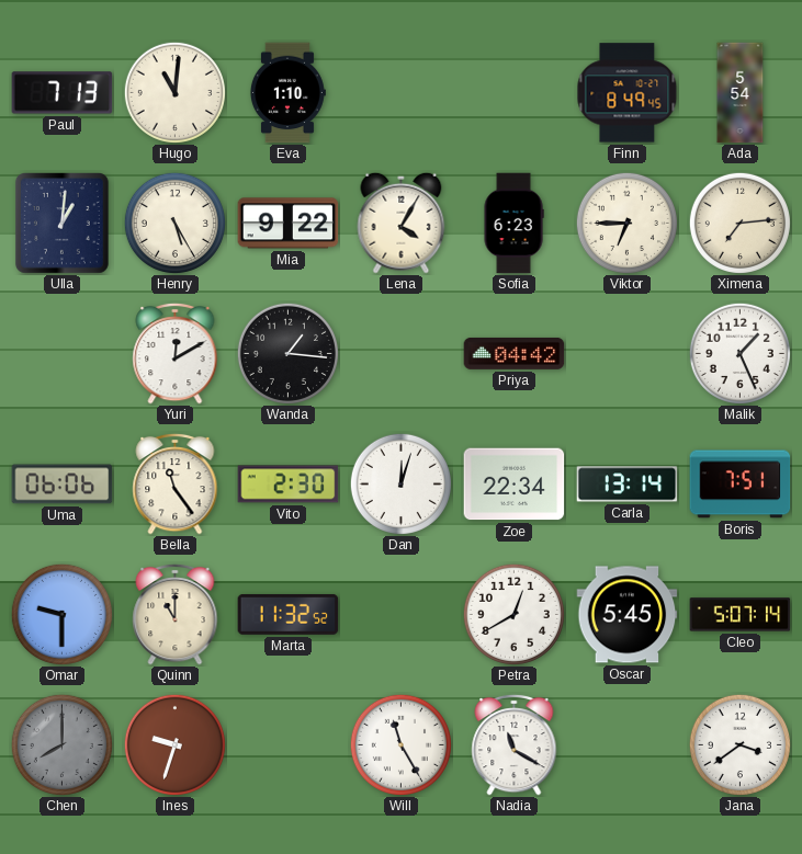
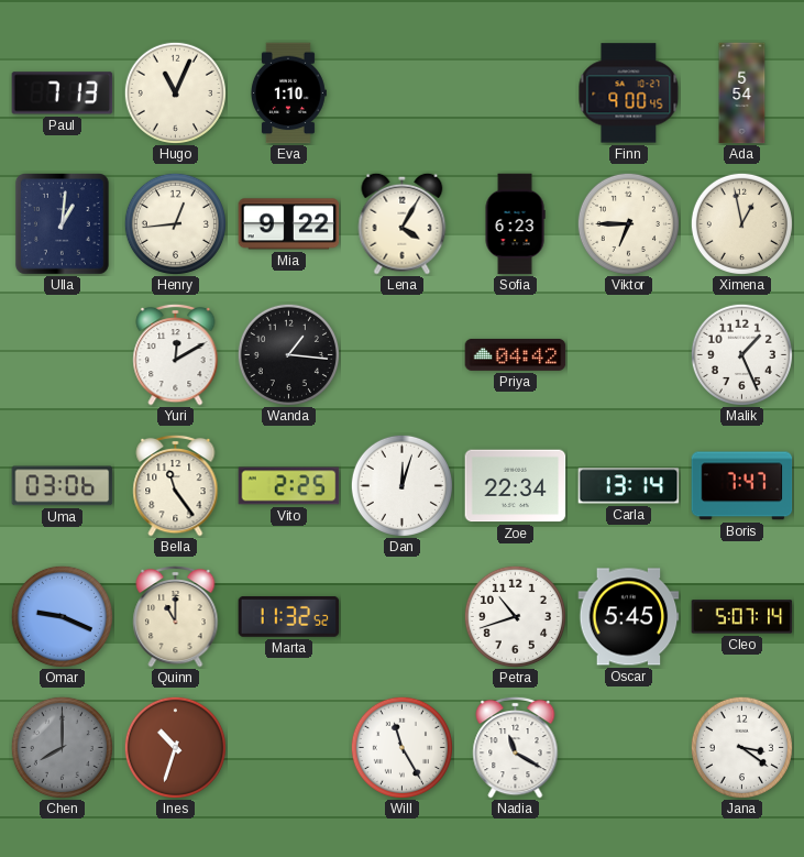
Hugo: 11:01 -> 11:04
Finn: 8:49 -> 9:00
Henry: 5:25 -> 12:44
Ximena: 7:14 -> 12:58
Uma: 06:06 -> 03:06
Vito: 2:30 -> 2:25
Boris: 7:51 -> 7:47
Omar: 9:30 -> 9:19
Petra: 12:40 -> 10:42
Ines: 9:33 -> 10:33
Jana: 3:39 -> 3:21
